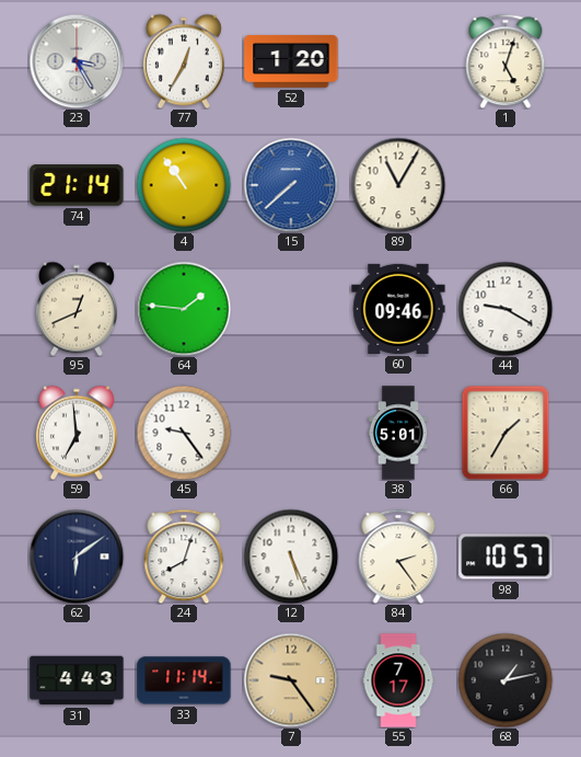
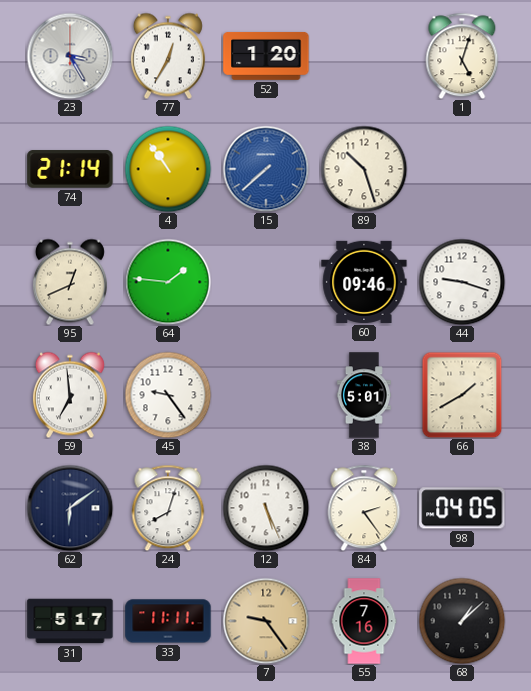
89: 11:05 -> 10:27
44: 9:20 -> 9:18
66: 1:35 -> 1:40
98: 10:57 -> 04:05
31: 4:43 -> 5:17
33: 11:14 -> 11:11
55: 7:17 -> 7:16
68: 1:13 -> 1:08
